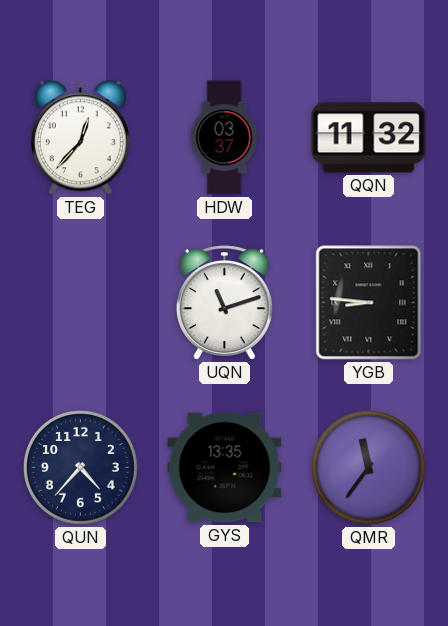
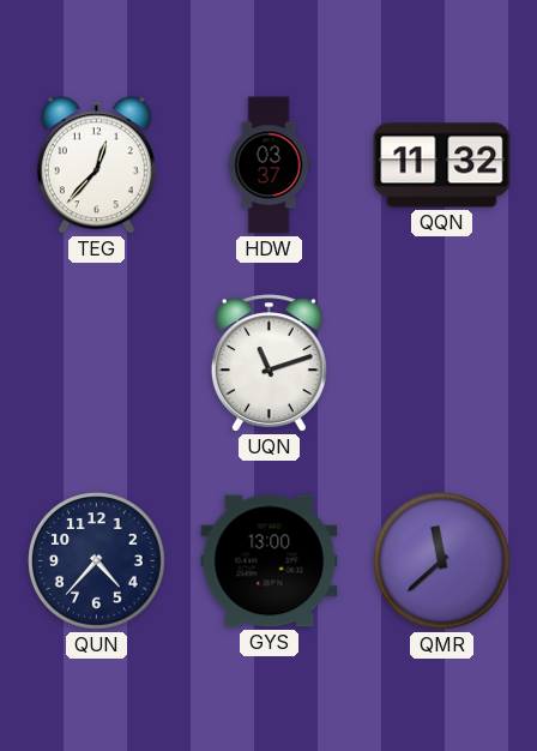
YGB: 8:46 -> none
GYS: 13:35 -> 13:00
QMR: 11:36 -> 11:38
